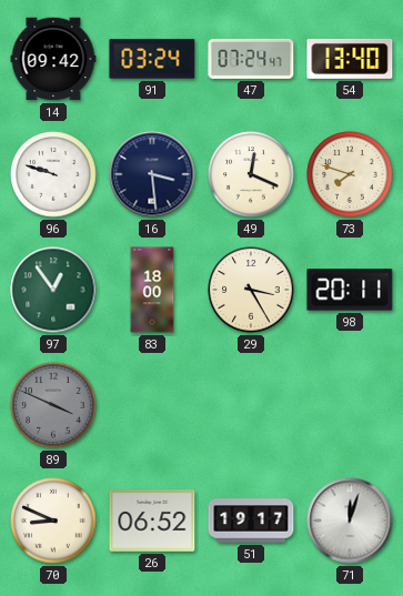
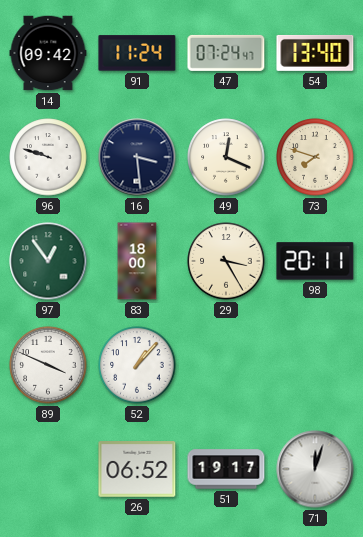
91: 03:24 -> 11:24
89 dial: grey -> white
52: none -> 1:07
70: 8:49 -> none
